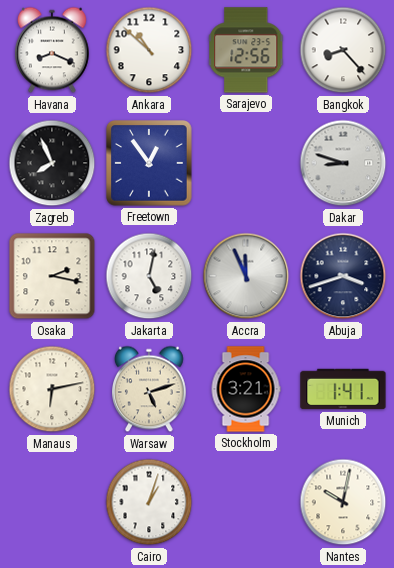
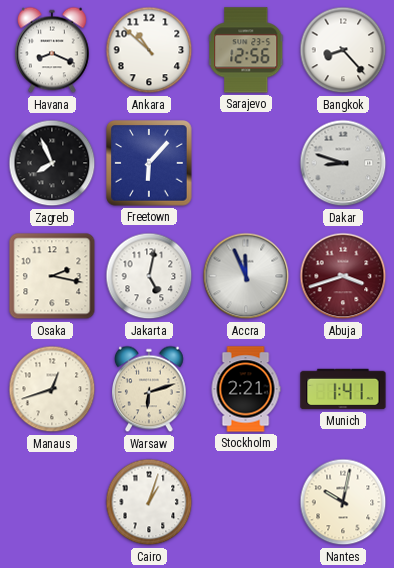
Freetown: 12:54 -> 6:07
Abuja dial: navy -> burgundy
Manaus: 6:13 -> 12:42
Warsaw: 5:12 -> 6:12
Stockholm: 3:21 -> 2:21
